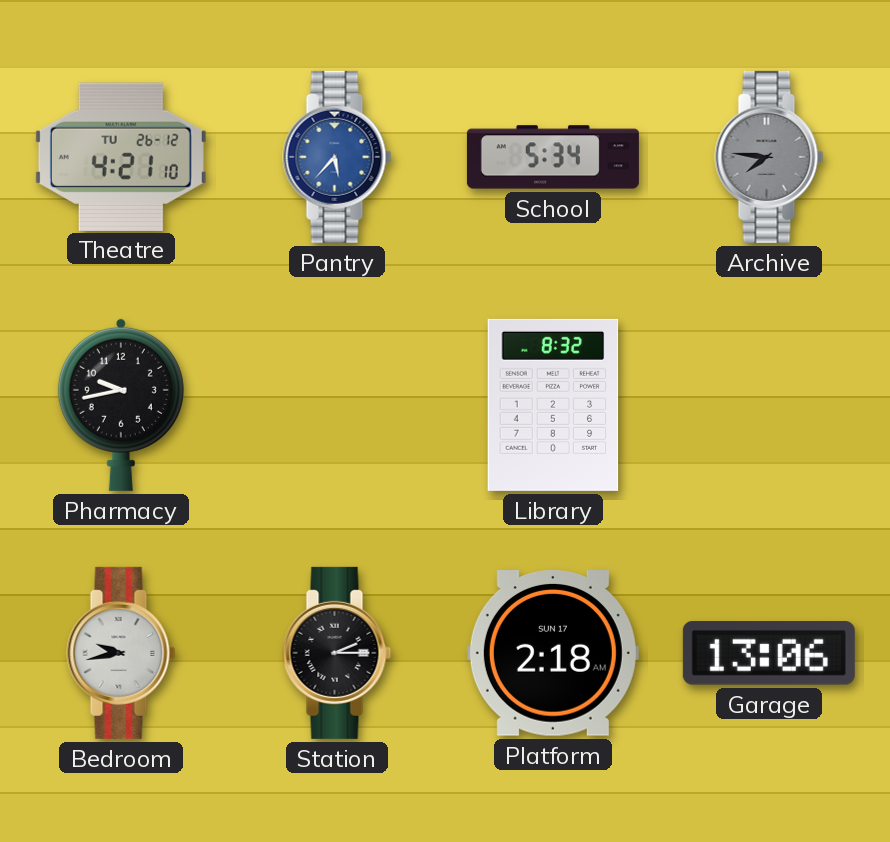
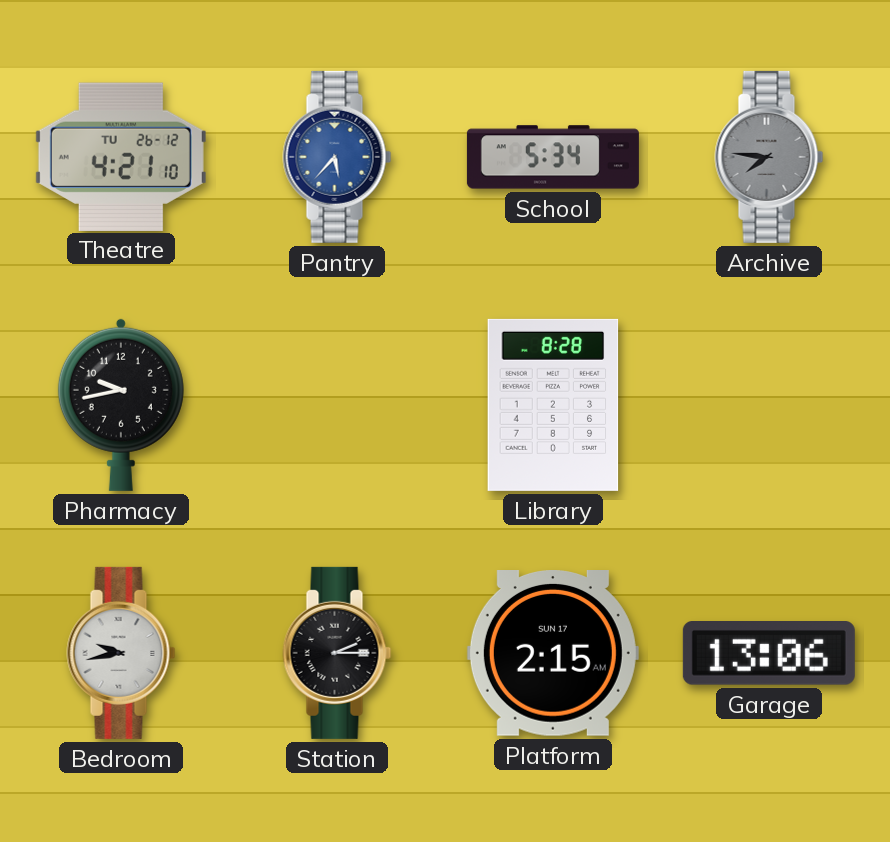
Library: 8:32 -> 8:28
Platform: 2:18 -> 2:15
